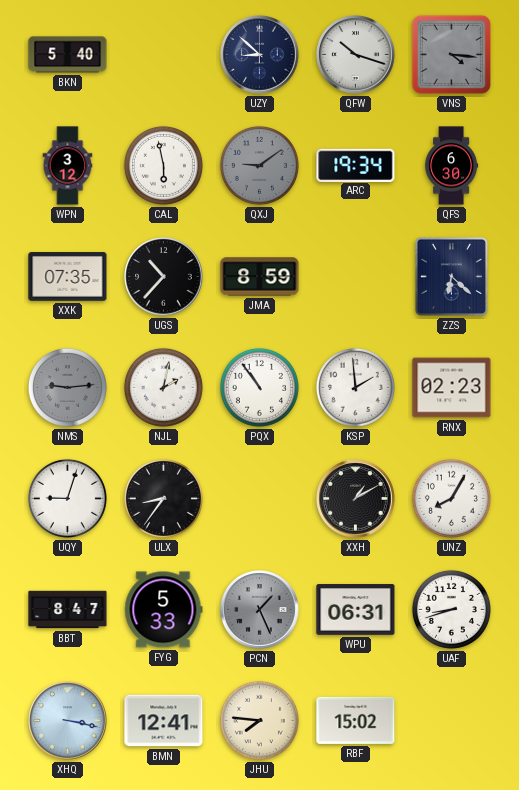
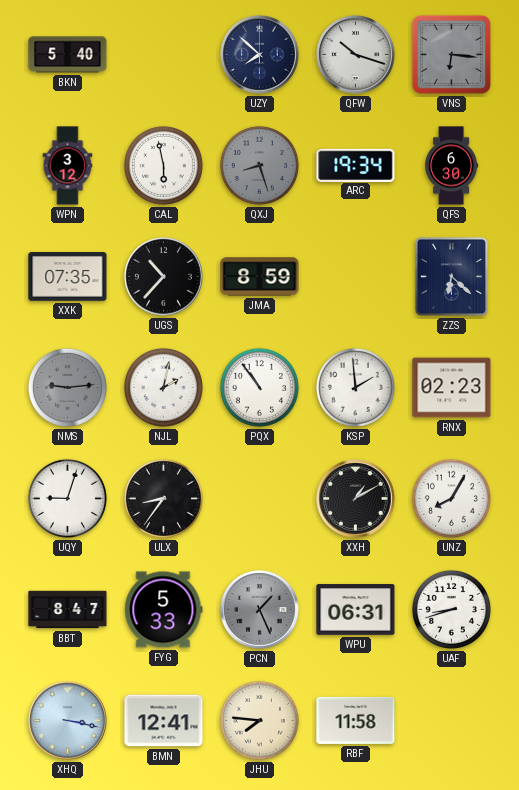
UZY: 8:52 -> 7:52
VNS: 4:16 -> 6:16
QXJ: 9:09 -> 8:27
RBF: 15:02 -> 11:58
